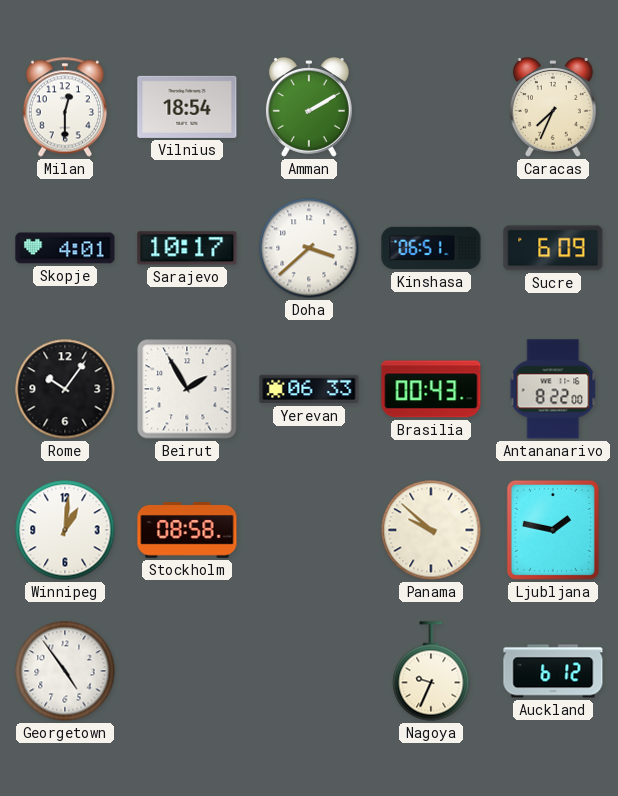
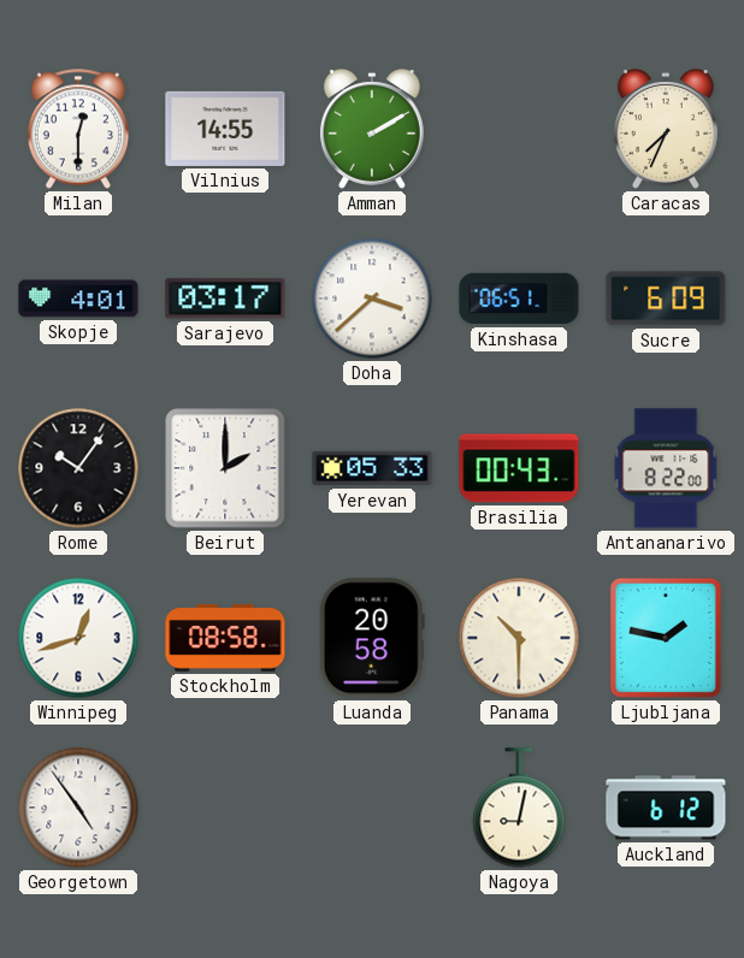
Vilnius: 18:54 -> 14:55
Sarajevo: 10:17 -> 03:17
Beirut: 1:55 -> 2:00
Yerevan: 06:33 -> 05:33
Winnipeg: 1:01 -> 12:42
Luanda: none -> 20:58
Panama: 9:52 -> 10:30
Nagoya: 9:34 -> 9:02
